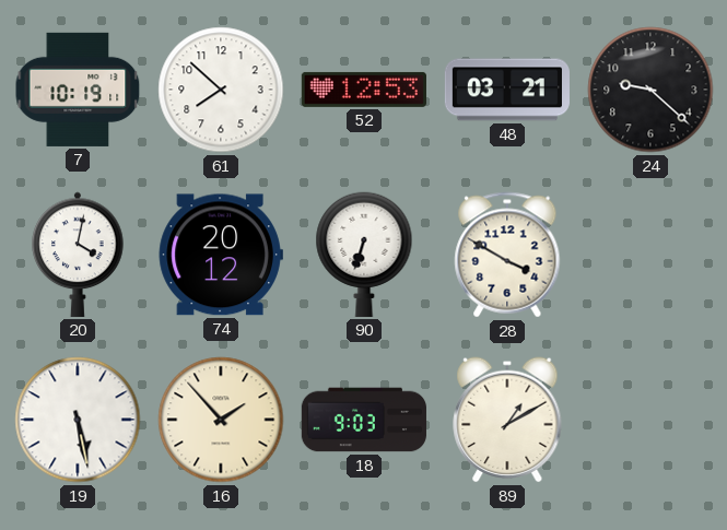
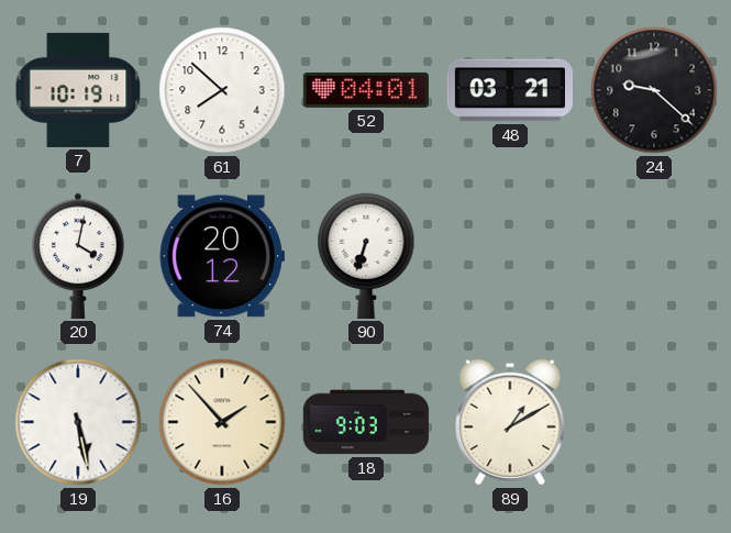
52: 12:53 -> 04:01
28: 3:50 -> none
